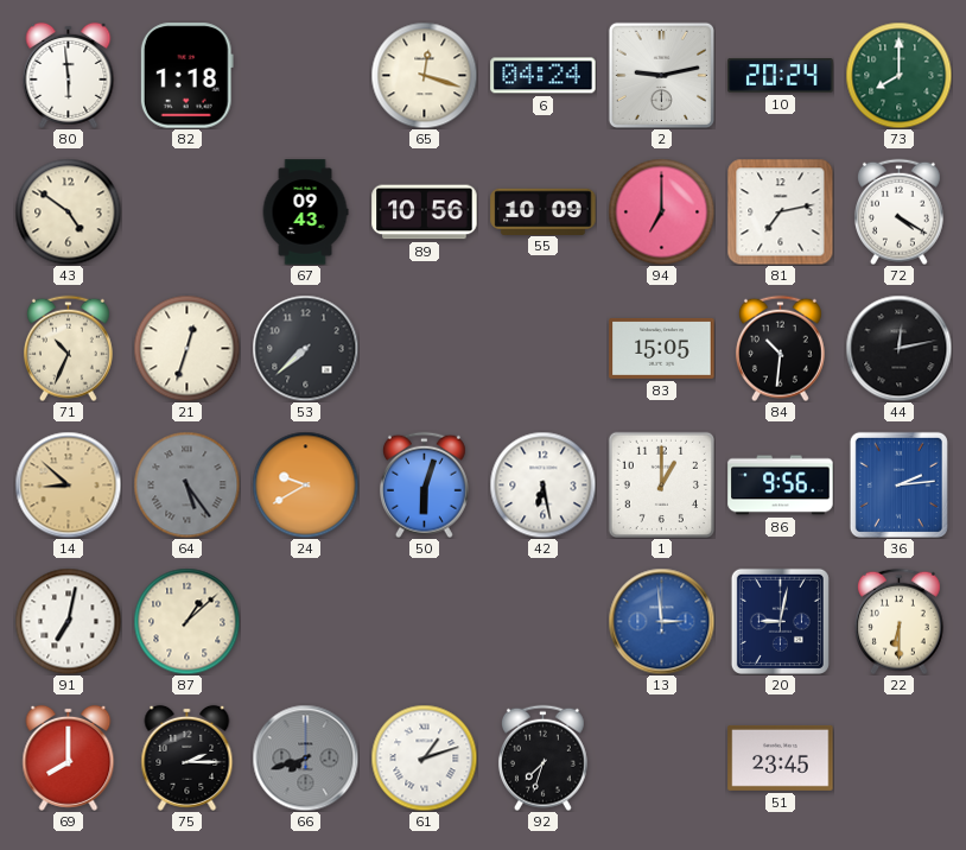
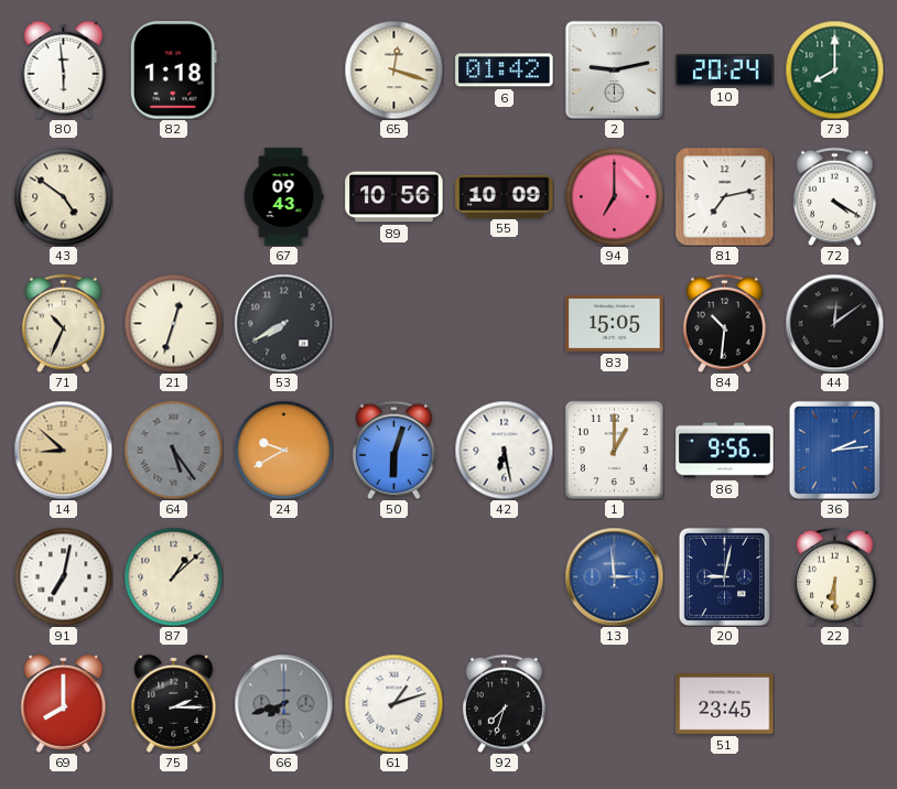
6: 04:24 -> 01:42
53: 7:38 -> 7:40
44: 12:13 -> 12:09
